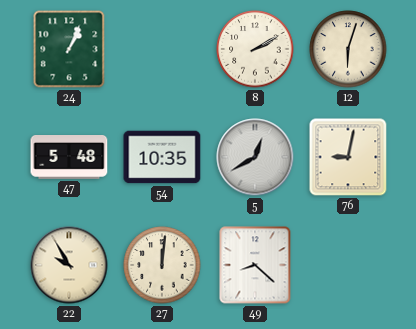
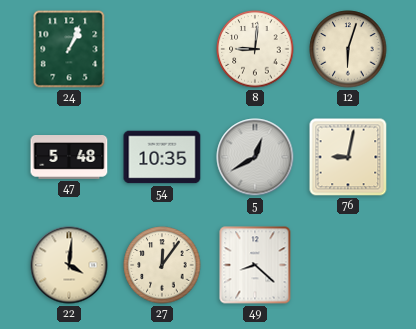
8: 2:10 -> 9:01
22: 9:55 -> 4:01
27: 12:01 -> 12:06
